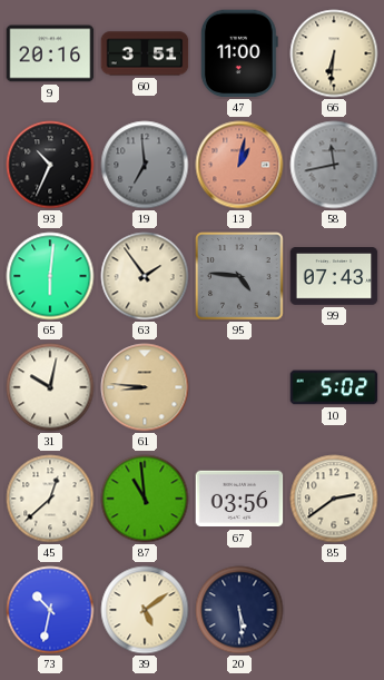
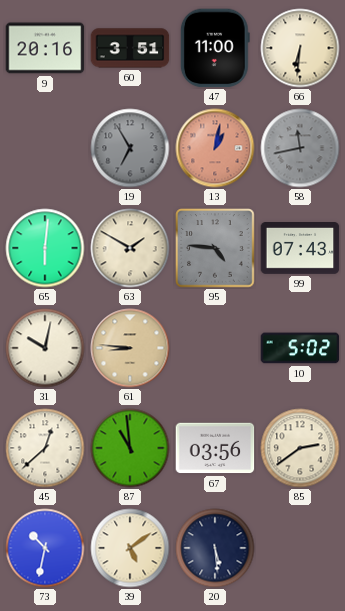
93: 10:34 -> none
19: 6:59 -> 6:55
63: 1:54 -> 1:50
